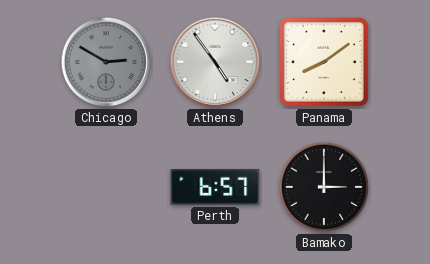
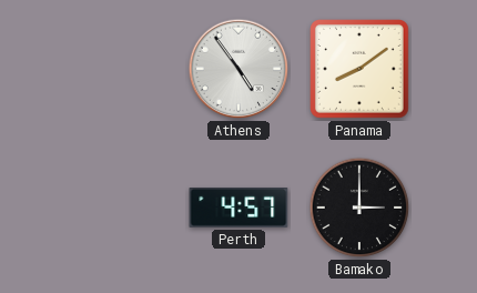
Chicago: 2:50 -> none
Perth: 6:57 -> 4:57
